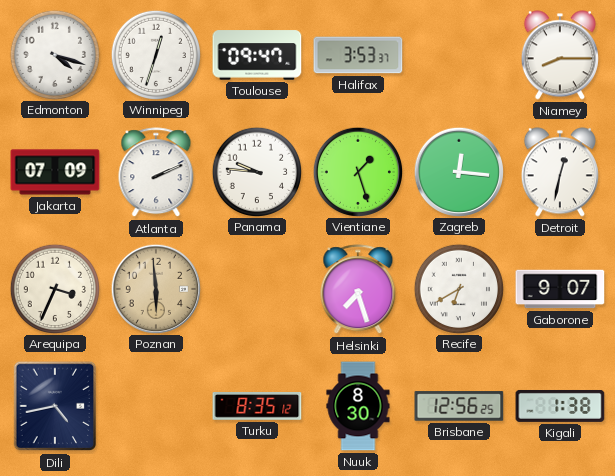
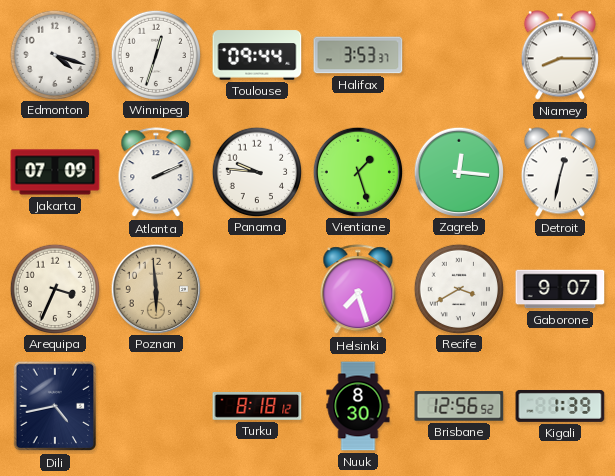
Toulouse: 09:47 -> 09:44
Recife: 6:40 -> 3:40
Turku: 8:35 -> 8:18
Brisbane: 12:56:25 -> 12:56:52
Kigali: 1:38 -> 1:39
